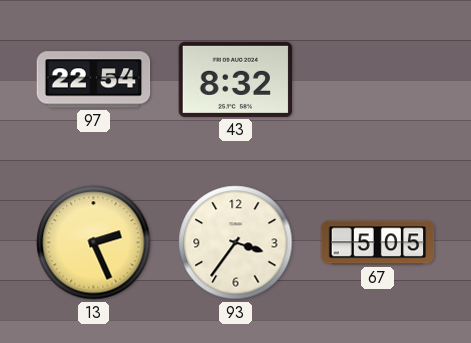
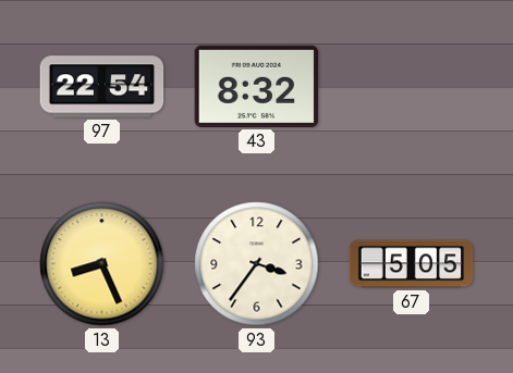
13: 2:26 -> 8:26
